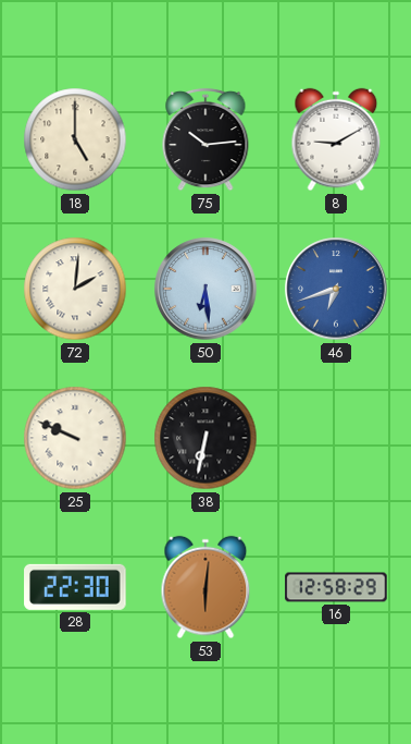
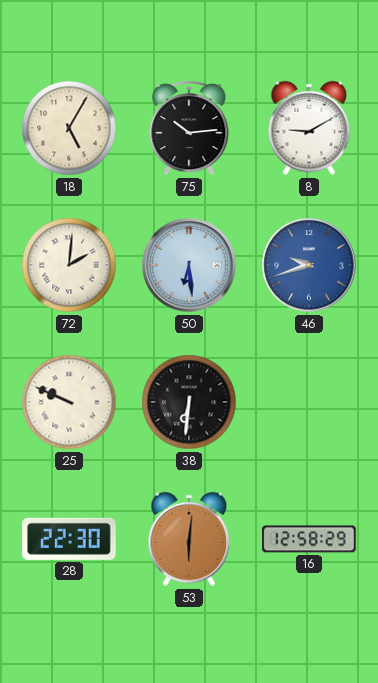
18: 5:00 -> 5:05
46: 6:42 -> 9:42
38: 6:32 -> 6:31
